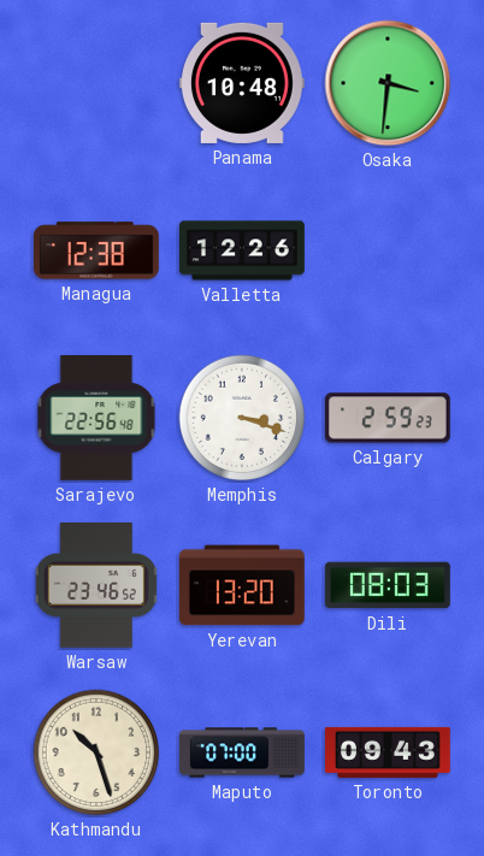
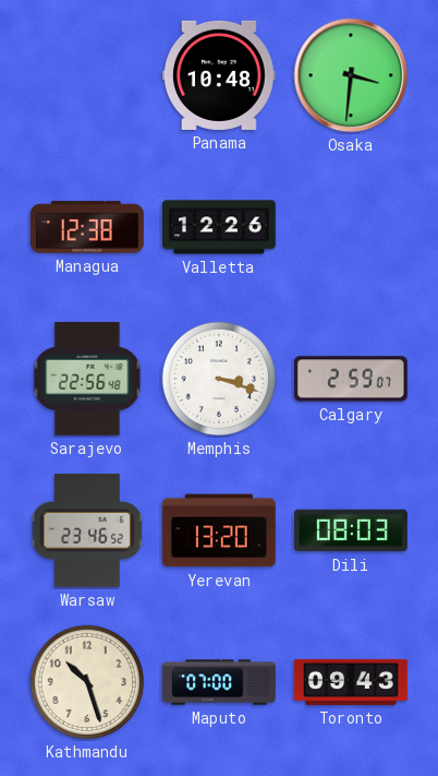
Calgary: 2:59:23 -> 2:59:07
